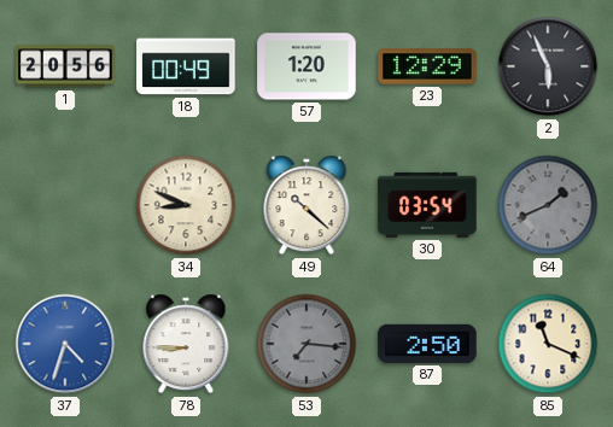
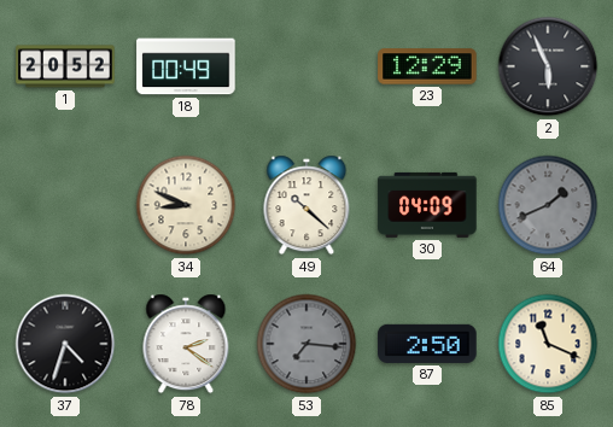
1: 20:56 -> 20:52
57: 1:20 -> none
30: 03:54 -> 04:09
37 dial: blue -> black
78: 8:45 -> 2:21
